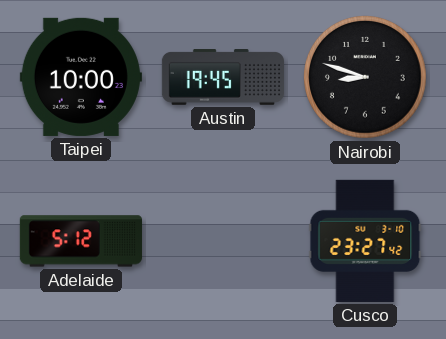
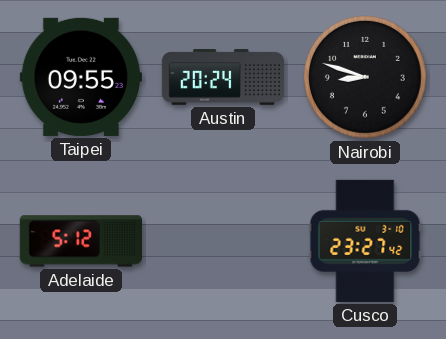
Taipei: 10:00 -> 09:55
Austin: 19:45 -> 20:24
